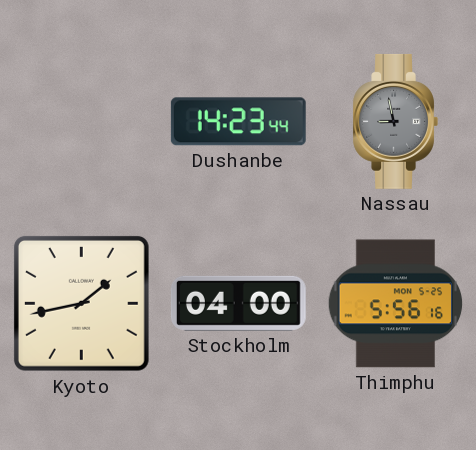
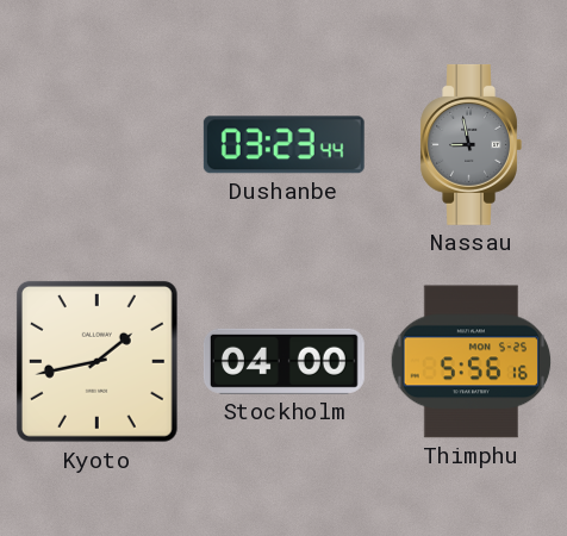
Dushanbe: 14:23 -> 03:23
